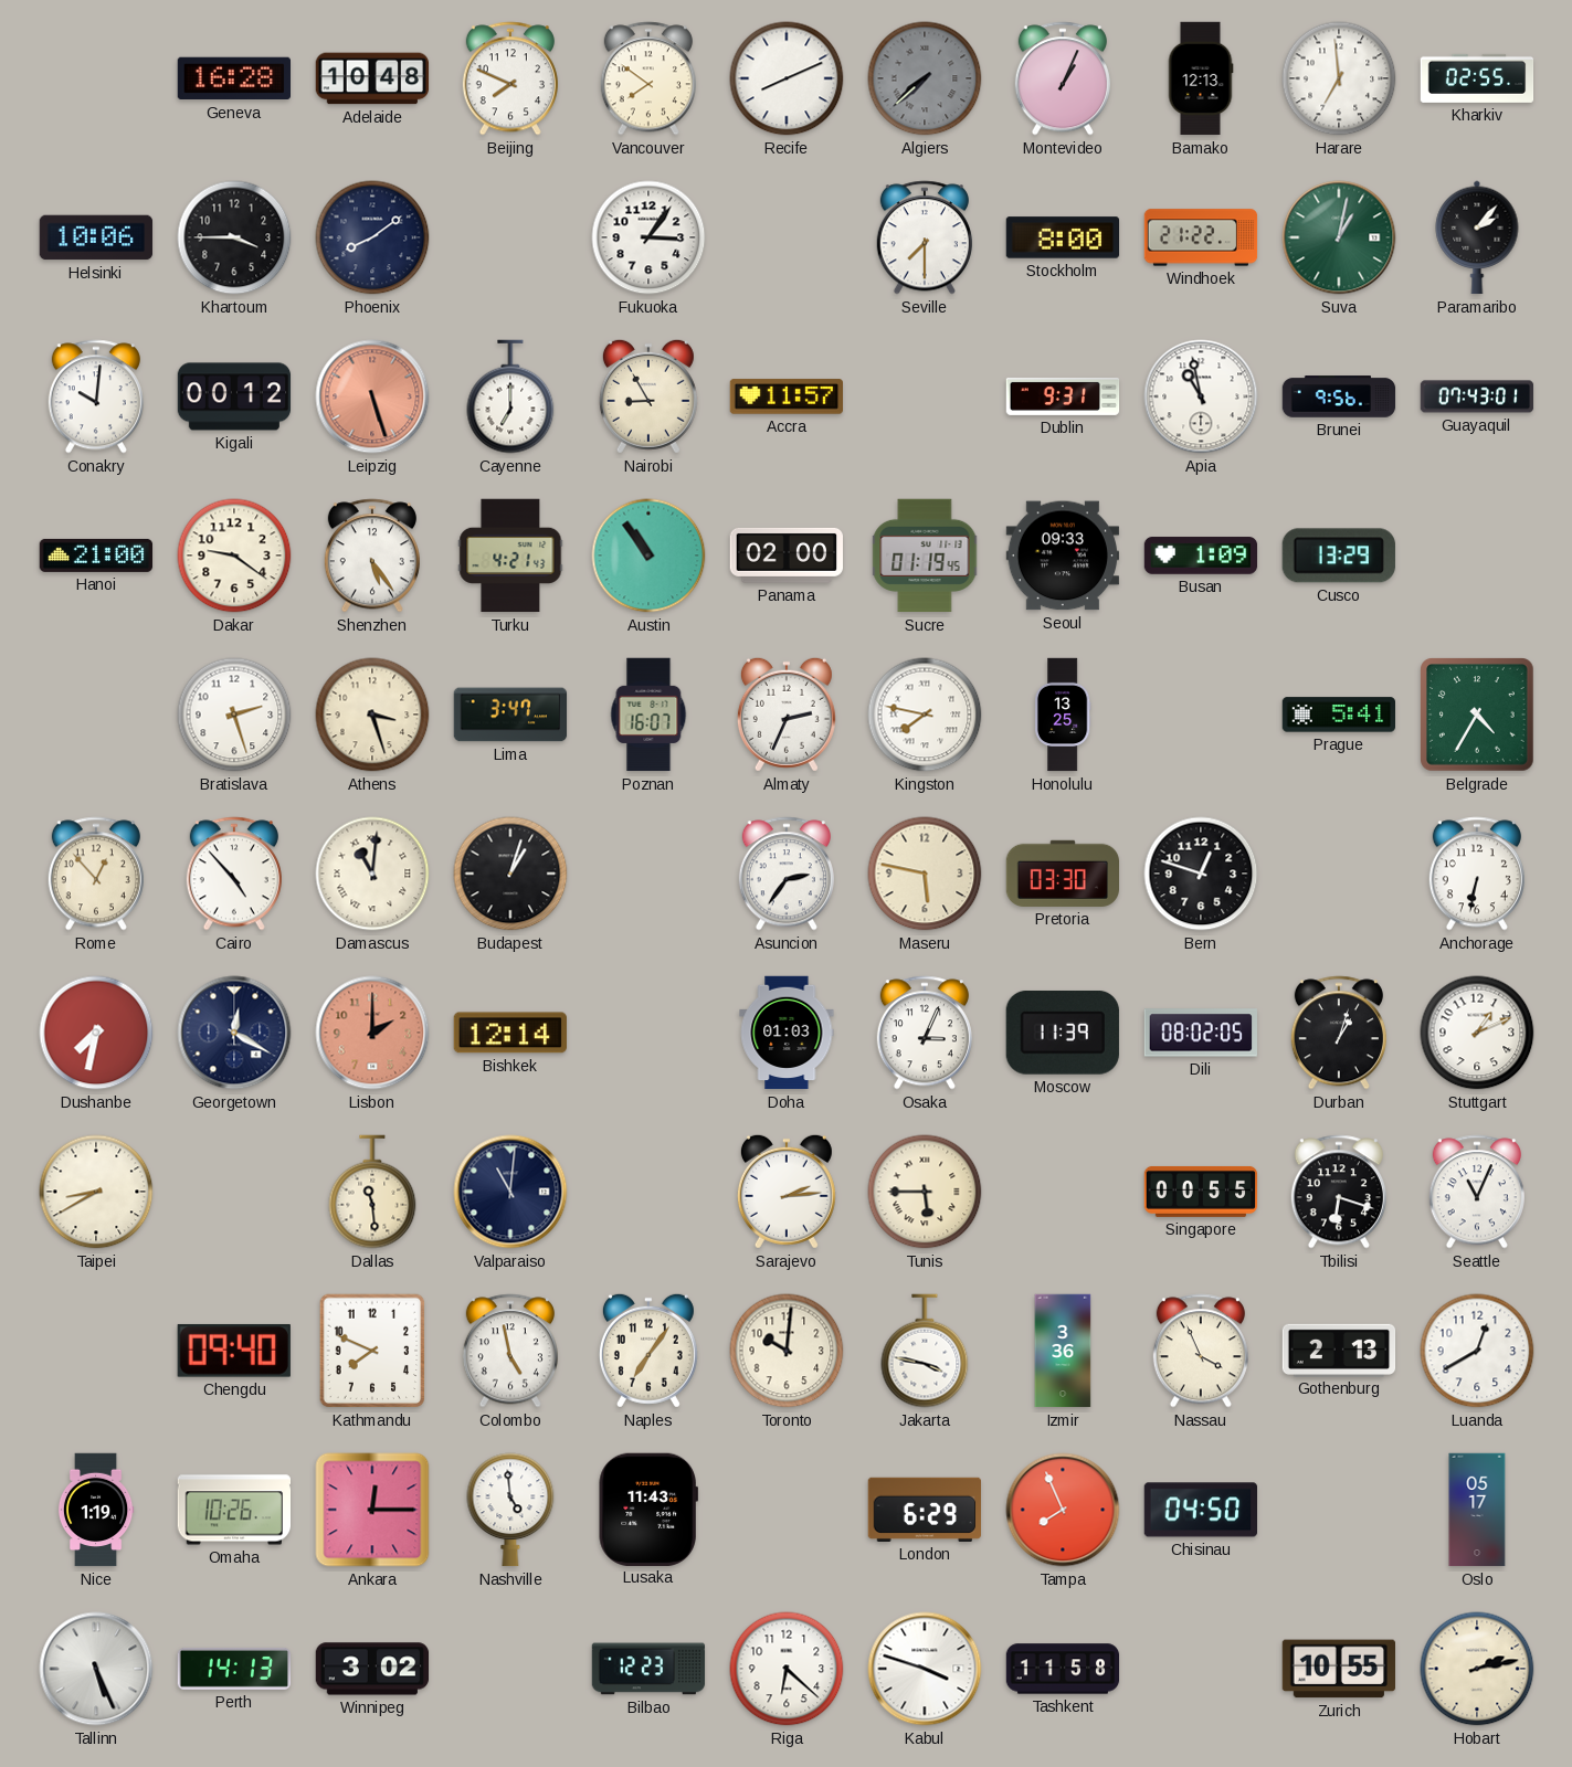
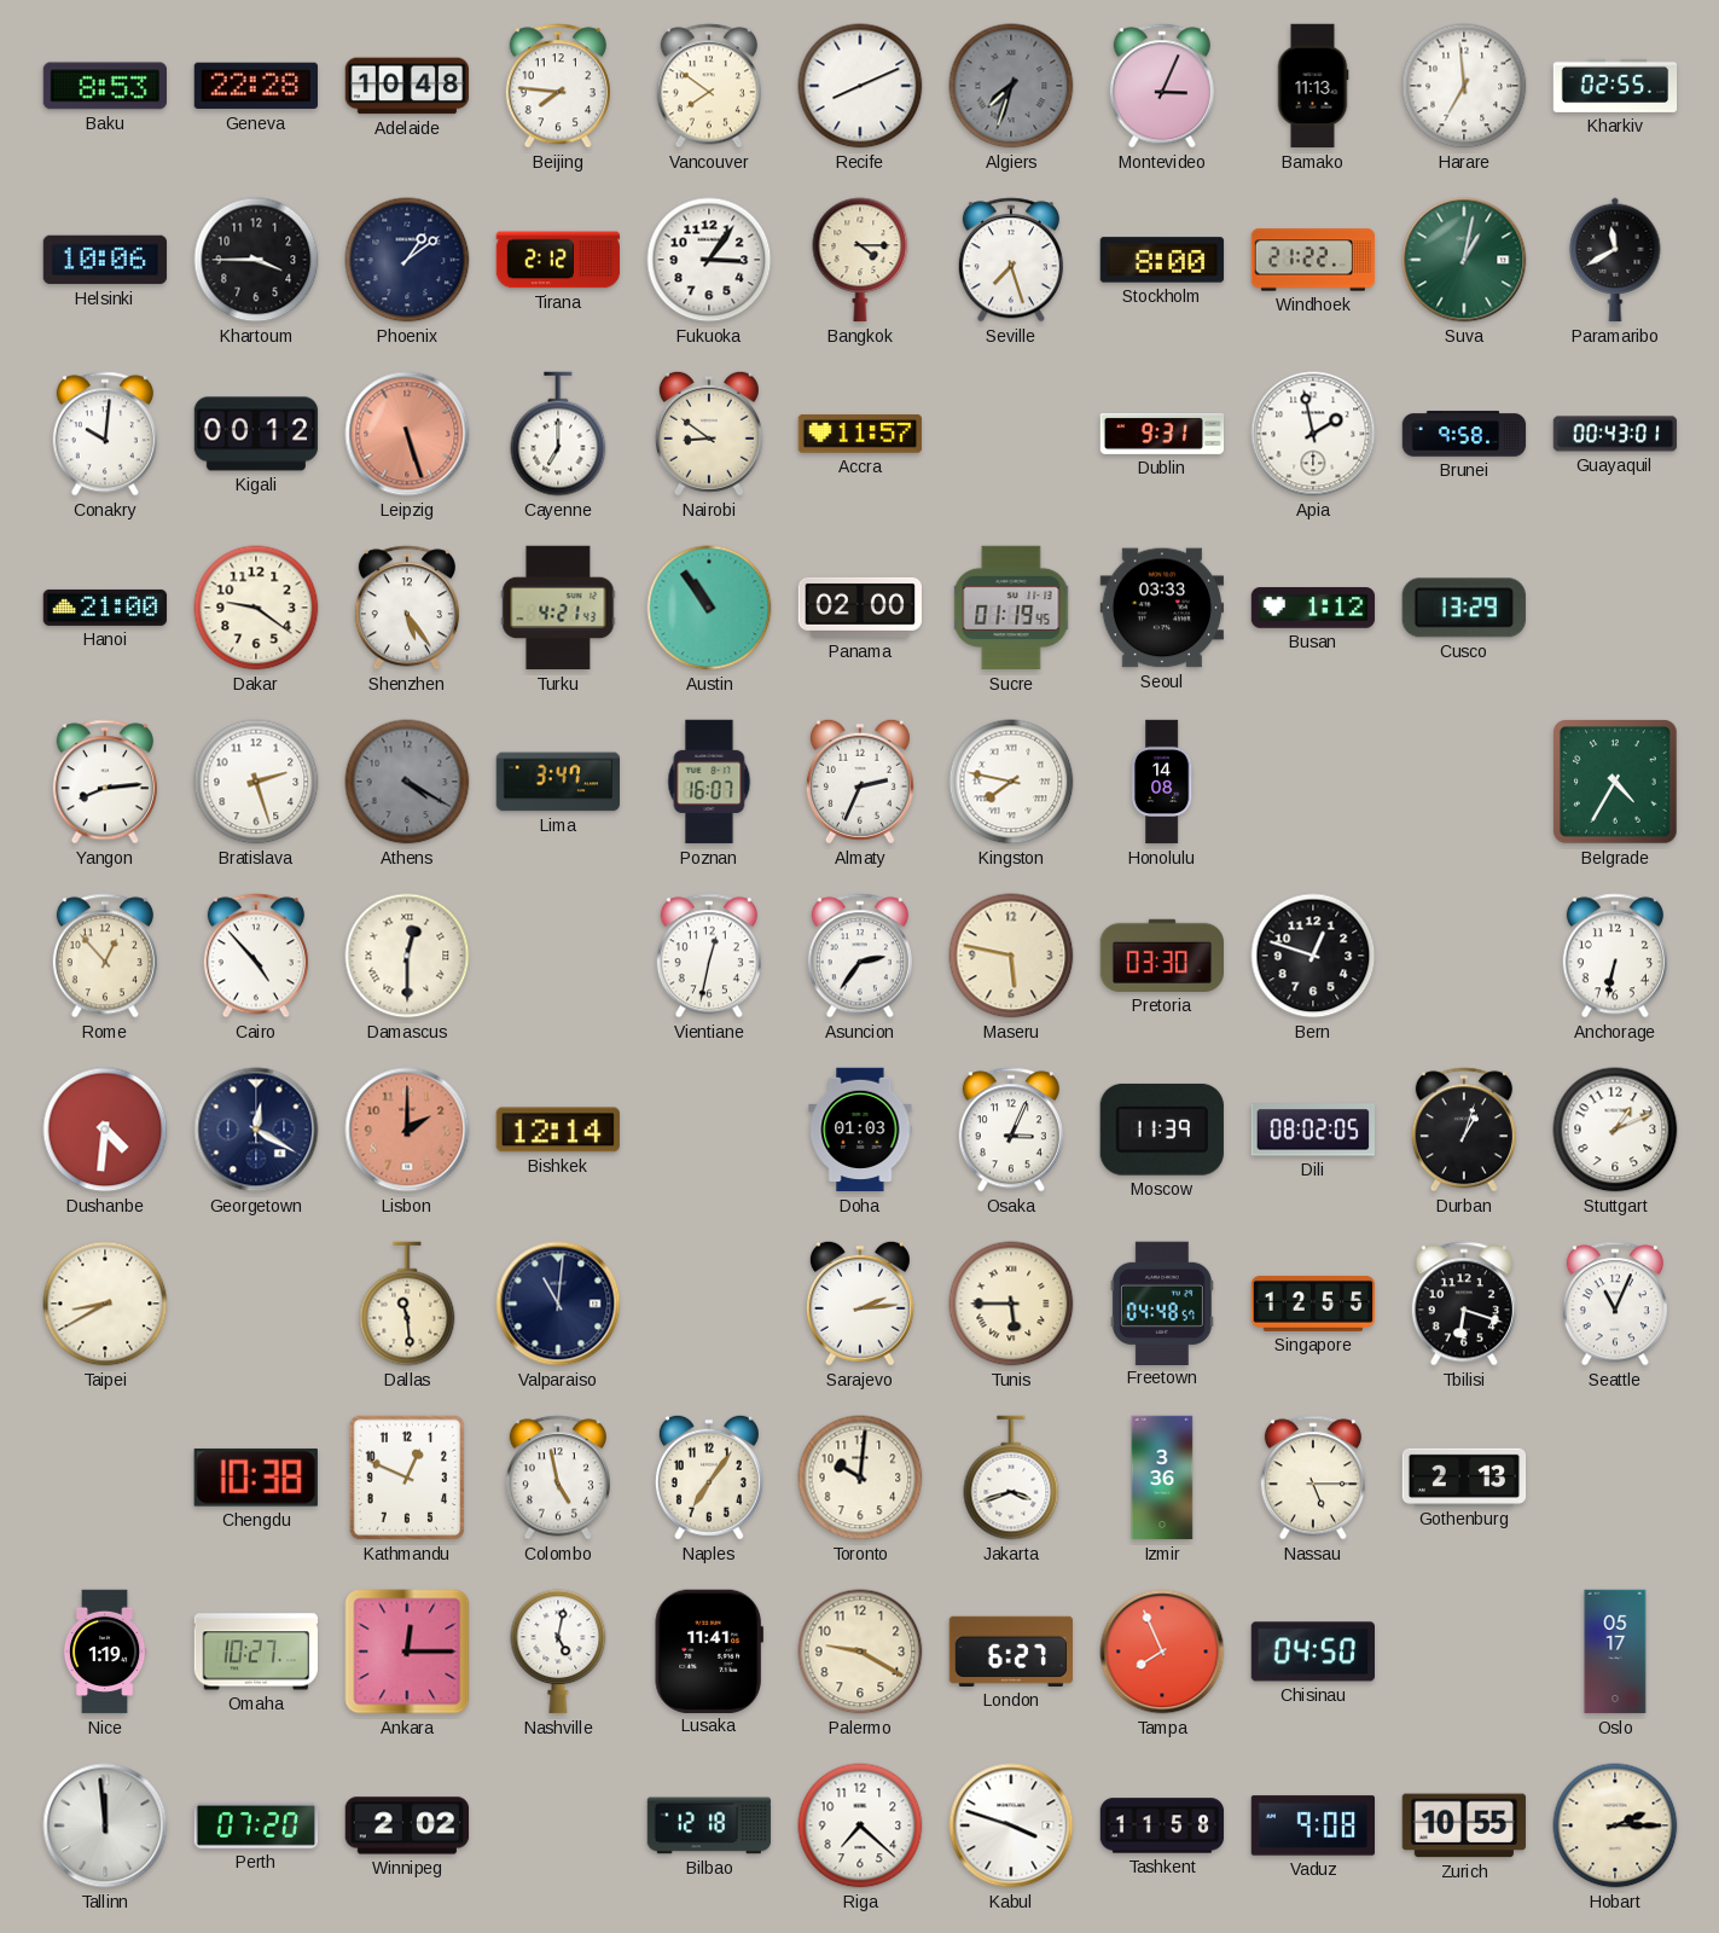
Baku: none -> 8:53
Geneva: 16:28 -> 22:28
Beijing: 7:49 -> 7:46
Algiers: 7:38 -> 7:33
Montevideo: 1:04 -> 3:04
Bamako: 12:13 -> 11:13
Phoenix: 8:09 -> 1:09
Tirana: none -> 2:12
Bangkok: none -> 4:15
Seville: 7:30 -> 7:27
Paramaribo: 2:07 -> 11:40
Nairobi: 8:55 -> 8:51
Apia: 10:58 -> 1:58
Brunei: 9:56 -> 9:58
Guayaquil: 07:43 -> 00:43
Seoul: 09:33 -> 03:33
Busan: 1:09 -> 1:12
Yangon: none -> 8:14
Athens: 3:27 -> 4:20
Athens dial: cream -> grey
Honolulu: 13:25 -> 14:08
Prague: 5:41 -> none
Damascus: 11:01 -> 12:30
Budapest: 1:03 -> none
Vientiane: none -> 12:32
Dushanbe: 7:32 -> 4:31
Freetown: none -> 04:48
Singapore: 00:55 -> 12:55
Chengdu: 09:40 -> 10:38
Kathmandu: 7:49 -> 12:49
Jakarta: 3:47 -> 3:42
Nassau: 3:56 -> 5:15
Luanda: 12:40 -> none
Omaha: 10:26 -> 10:27
Nashville: 4:59 -> 5:02
Lusaka: 11:43 -> 11:41
Palermo: none -> 9:20
London: 6:29 -> 6:27
Tallinn: 5:26 -> 11:59
Perth: 14:13 -> 07:20
Winnipeg: 3:02 -> 2:02
Bilbao: 12:23 -> 12:18
Riga: 6:22 -> 7:22
Vaduz: none -> 9:08
Hobart: 2:13 -> 2:15
